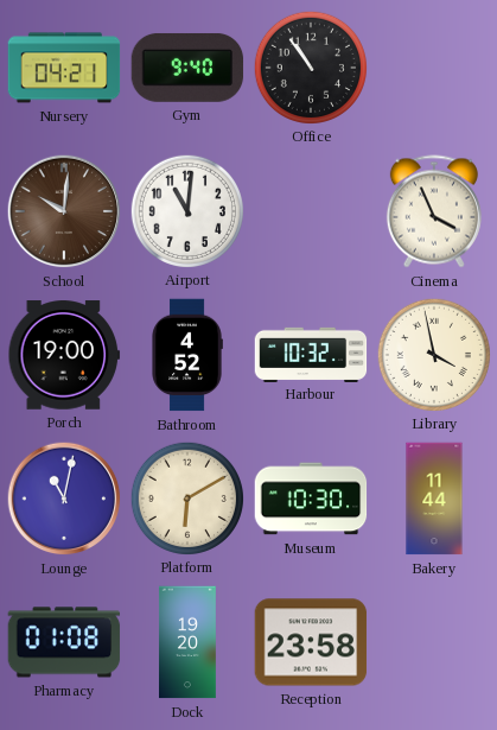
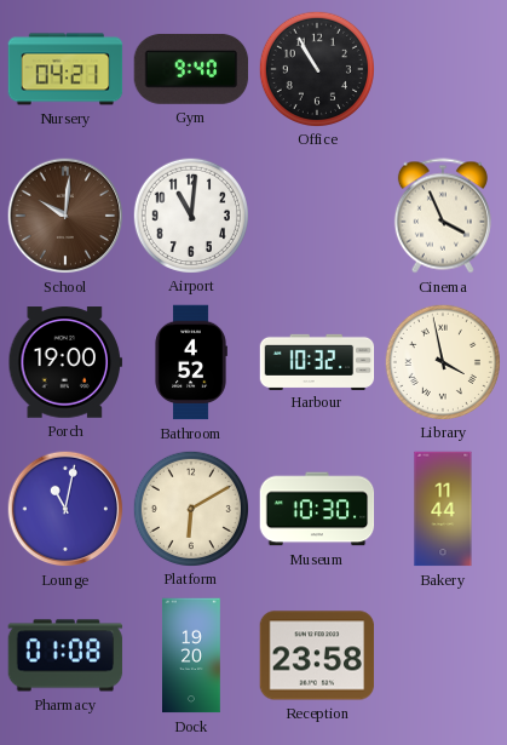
Office: 10:54 -> 10:55
